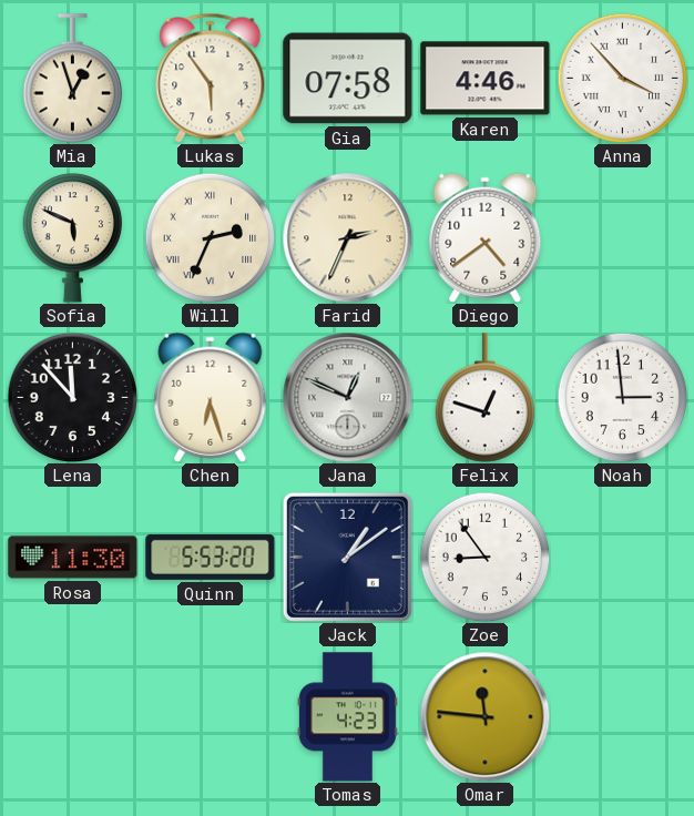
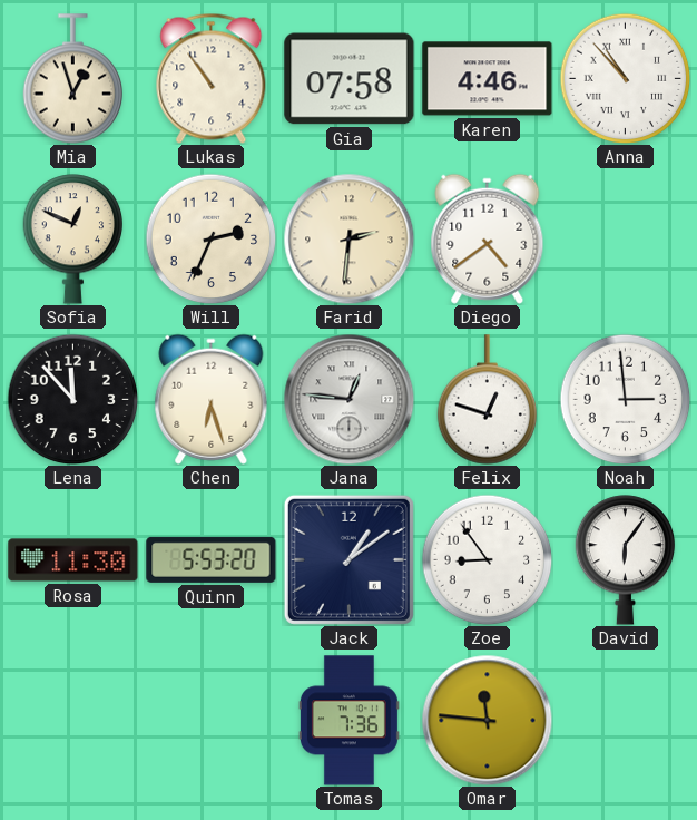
Lukas: 5:54 -> 10:54
Anna: 3:53 -> 10:53
Sofia: 5:49 -> 12:49
Will numerals: Roman -> Arabic
Farid: 2:34 -> 2:31
Jana: 12:49 -> 12:46
David: none -> 6:06
Tomas: 4:23 -> 7:36
